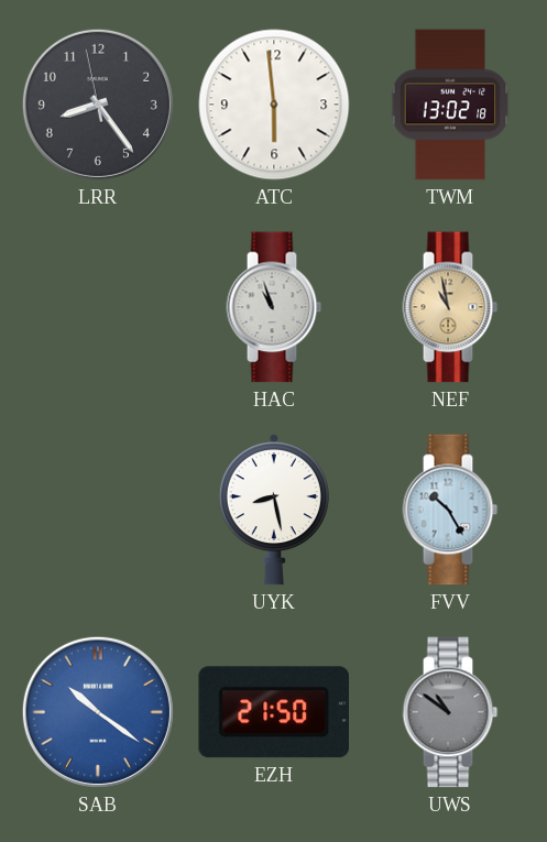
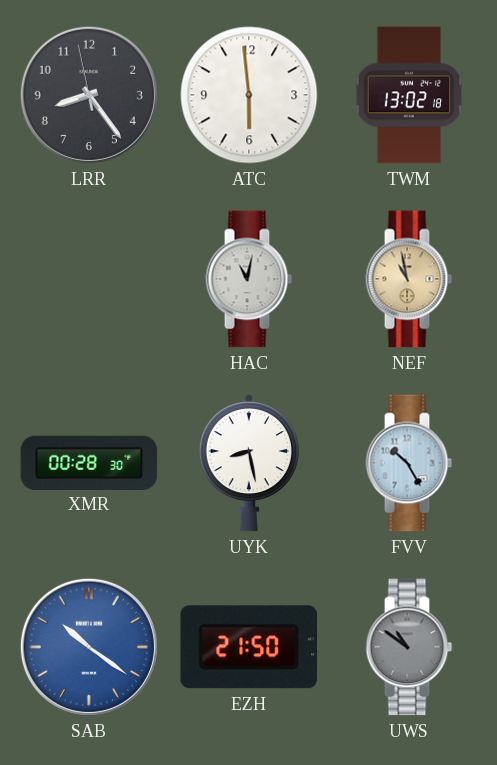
HAC: 10:57 -> 11:02
XMR: none -> 00:28
